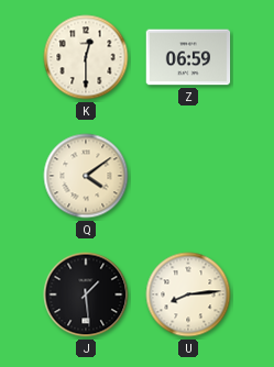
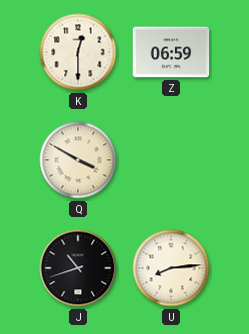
Q: 4:09 -> 3:50
J: 1:29 -> 10:42
